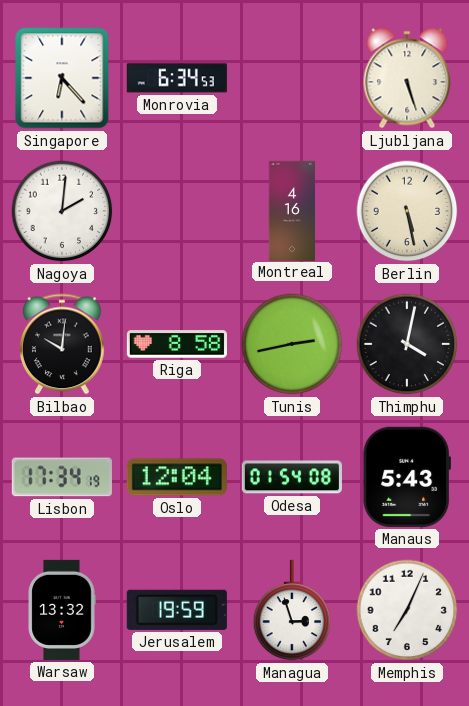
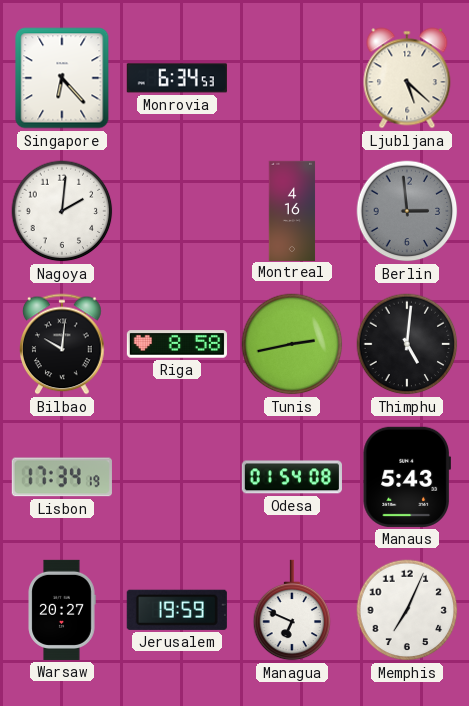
Ljubljana: 5:27 -> 5:22
Berlin: 5:28 -> 2:59
Berlin dial: cream -> grey
Thimphu: 4:02 -> 5:01
Oslo: 12:04 -> none
Warsaw: 13:32 -> 20:27
Managua: 2:57 -> 6:49
